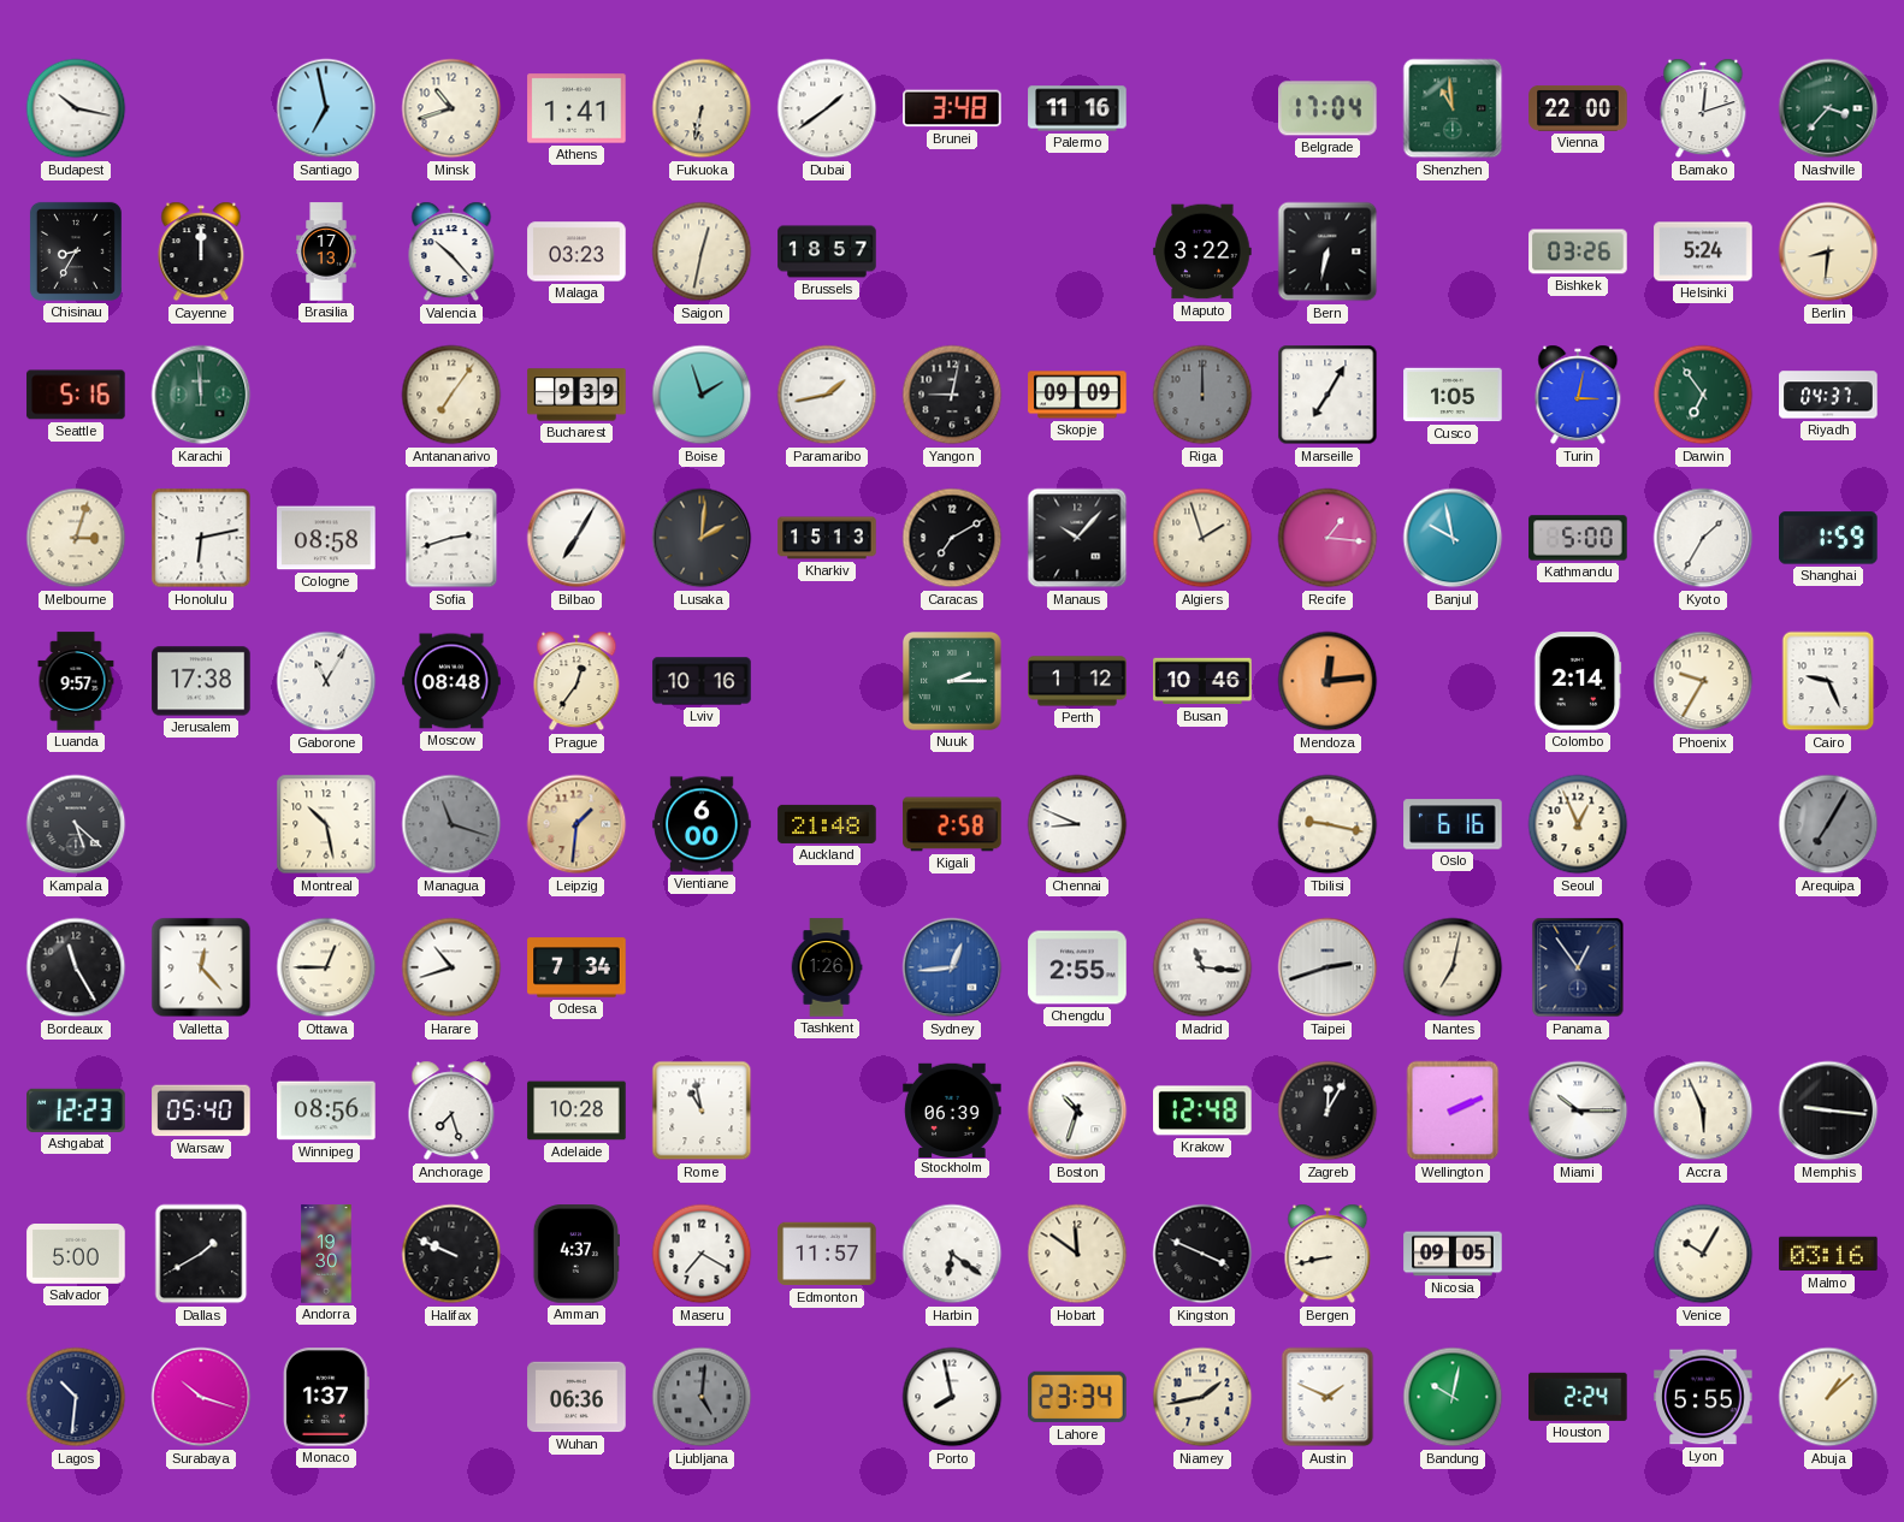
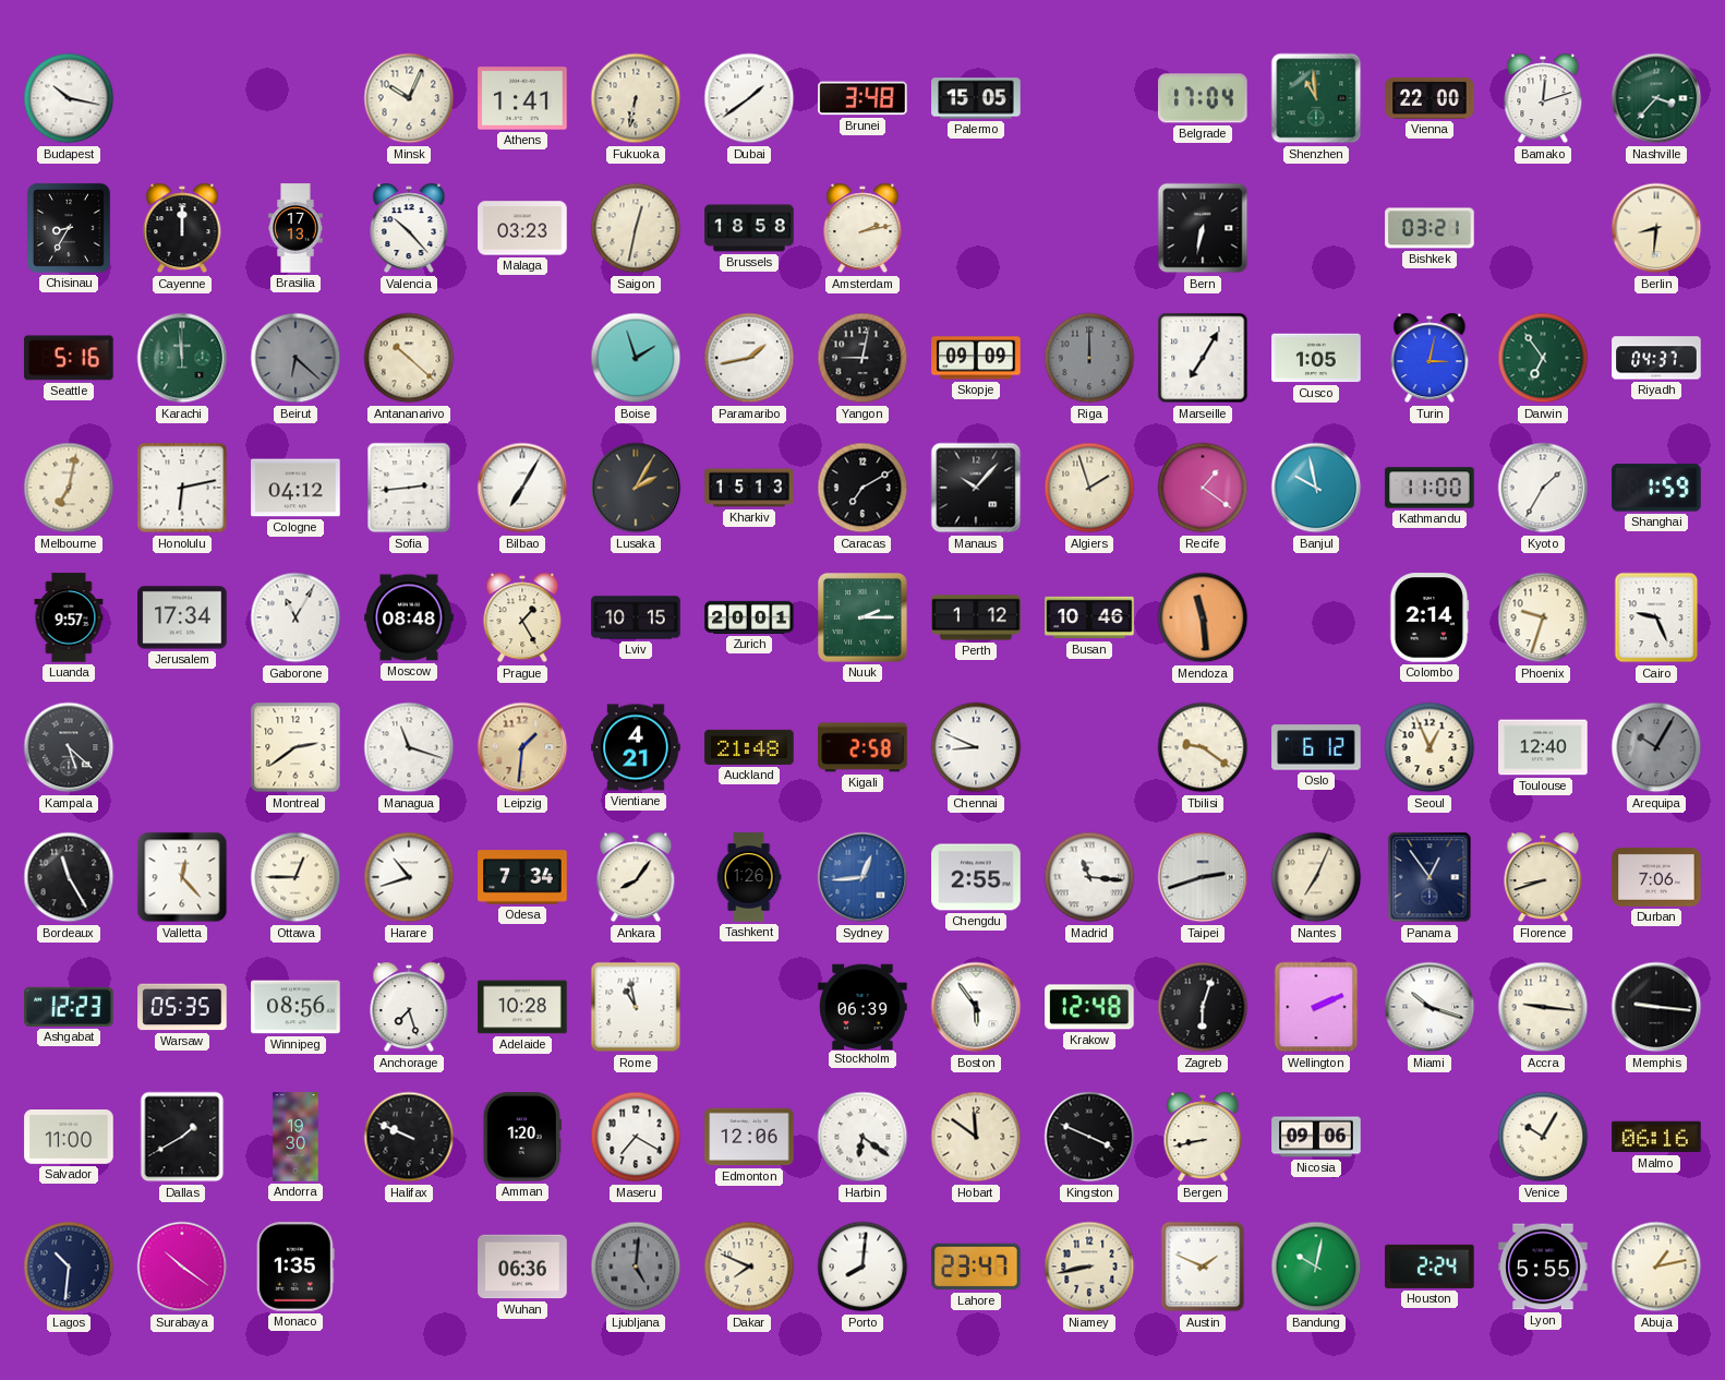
Santiago: 6:58 -> none
Minsk: 10:42 -> 10:04
Palermo: 11:16 -> 15:05
Brussels: 18:57 -> 18:58
Amsterdam: none -> 2:13
Maputo: 3:22 -> none
Bishkek: 03:26 -> 03:21
Helsinki: 5:24 -> none
Beirut: none -> 6:22
Antananarivo: 7:06 -> 10:22
Bucharest: 9:39 -> none
Melbourne: 3:03 -> 7:02
Cologne: 08:58 -> 04:12
Sofia: 2:42 -> 2:44
Lusaka: 2:01 -> 2:05
Recife: 1:16 -> 1:21
Kathmandu: 5:00 -> 11:00
Jerusalem: 17:38 -> 17:34
Prague: 12:36 -> 1:25
Lviv: 10:16 -> 10:15
Zurich: none -> 20:01
Mendoza: 12:14 -> 11:29
Phoenix: 9:35 -> 9:33
Montreal: 10:28 -> 2:39
Managua dial: grey -> white
Vientiane: 6:00 -> 4:21
Tbilisi: 9:17 -> 9:21
Oslo: 6:16 -> 6:12
Toulouse: none -> 12:40
Arequipa: 7:05 -> 10:05
Ankara: none -> 8:06
Nantes: 7:02 -> 7:04
Florence: none -> 8:42
Durban: none -> 7:06
Warsaw: 05:40 -> 05:35
Boston: 10:33 -> 5:54
Zagreb: 12:05 -> 6:03
Miami: 10:15 -> 10:18
Accra: 5:56 -> 9:16
Salvador: 5:00 -> 11:00
Amman: 4:37 -> 1:20
Edmonton: 11:57 -> 12:06
Nicosia: 09:05 -> 09:06
Malmo: 03:16 -> 06:16
Surabaya: 10:18 -> 10:21
Monaco: 1:37 -> 1:35
Dakar: none -> 7:49
Porto: 7:58 -> 8:01
Lahore: 23:34 -> 23:47
Niamey: 1:43 -> 8:43
Abuja: 1:08 -> 1:13
